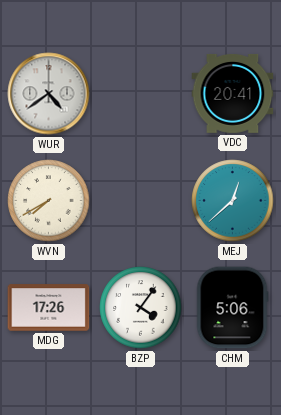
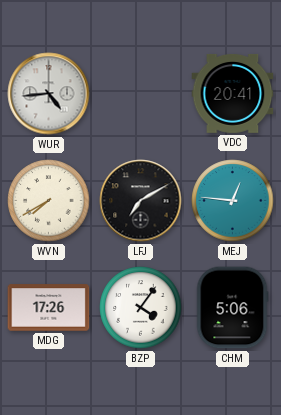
WUR: 4:39 -> 4:44
LFJ: none -> 7:10
MEJ: 12:38 -> 12:46
